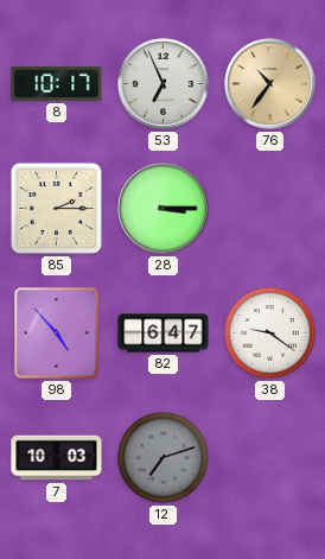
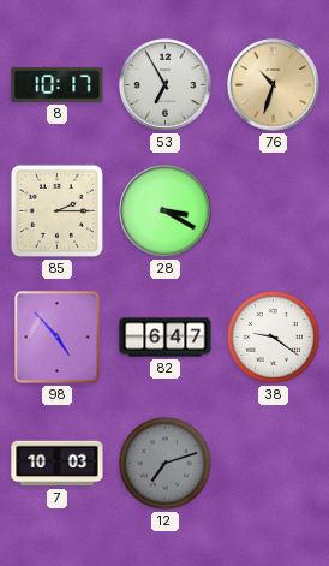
53: 6:56 -> 6:55
76: 10:36 -> 10:33
28: 3:15 -> 3:20
